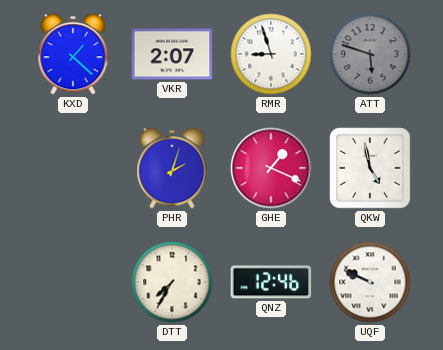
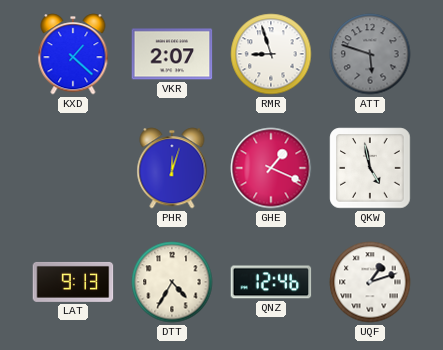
PHR: 2:03 -> 12:03
LAT: none -> 9:13
DTT: 7:35 -> 4:35
UQF: 9:49 -> 1:12
